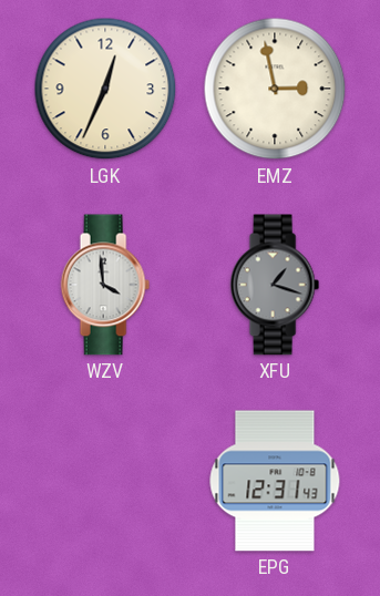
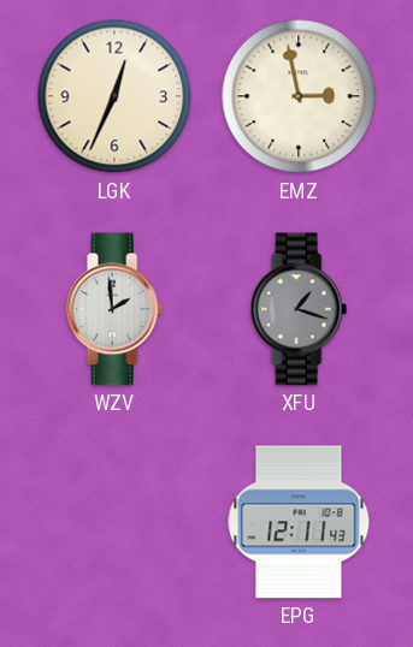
WZV: 3:59 -> 1:59
EPG: 12:31 -> 12:11
